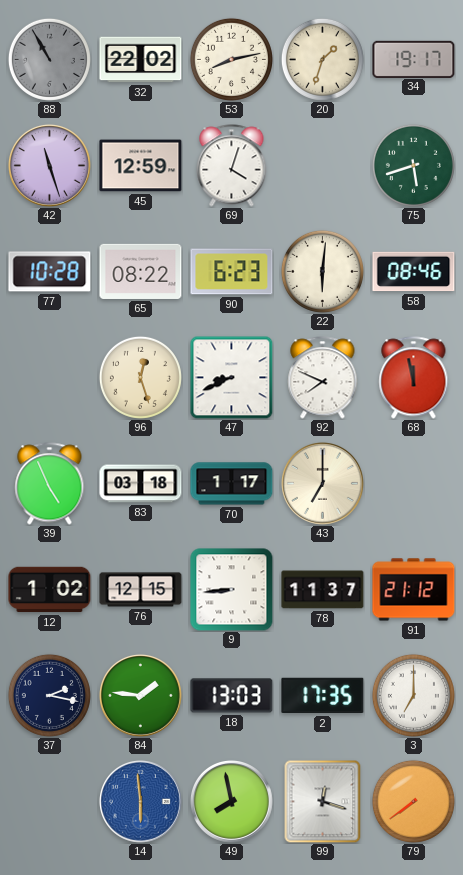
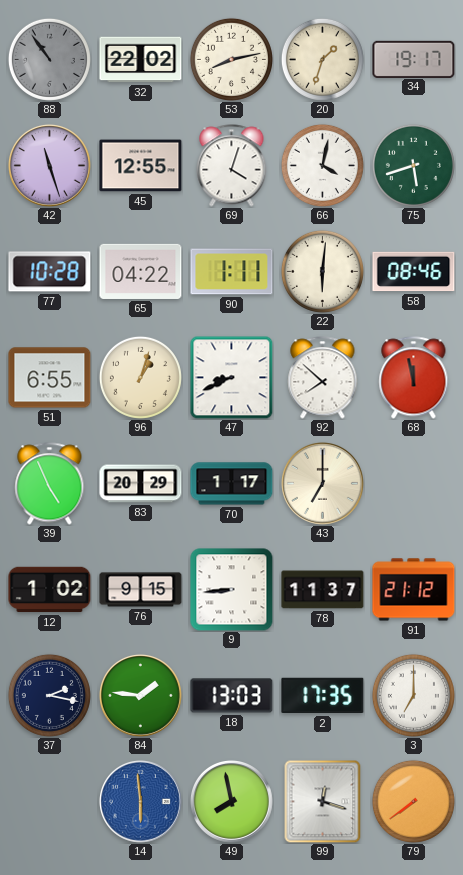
88: 10:55 -> 10:54
45: 12:59 -> 12:55
66: none -> 4:02
65: 08:22 -> 04:22
90: 6:23 -> 1:11
51: none -> 6:55
96: 12:27 -> 1:03
92: 7:49 -> 7:52
83: 03:18 -> 20:29
76: 12:15 -> 9:15
